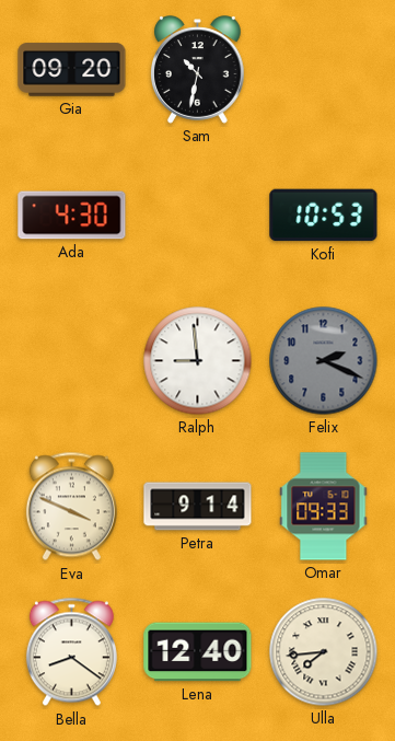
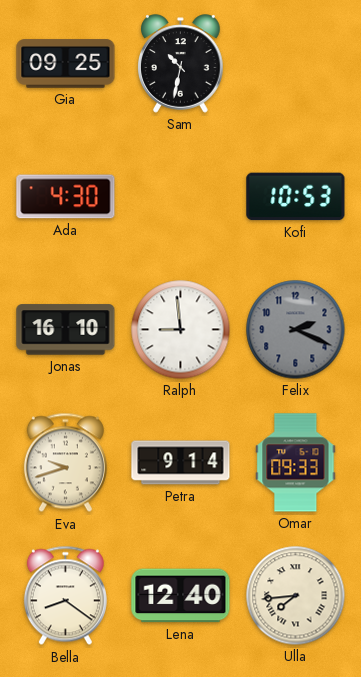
Gia: 09:20 -> 09:25
Jonas: none -> 16:10
Eva: 3:49 -> 9:42
